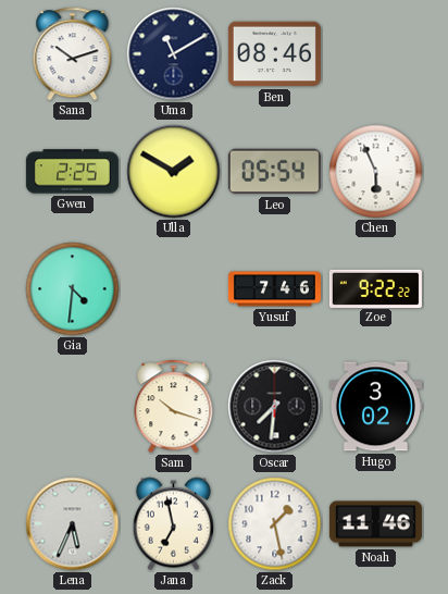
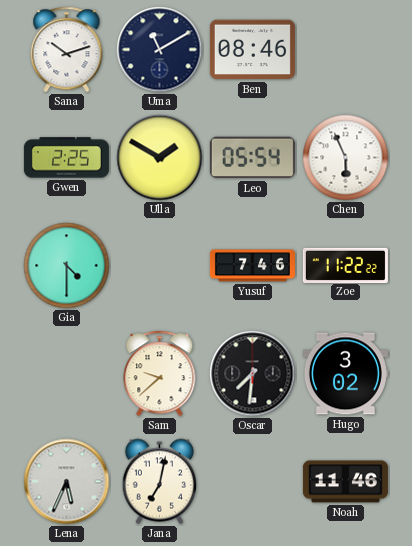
Gia: 4:31 -> 4:30
Zoe: 9:22 -> 11:22
Sam: 10:18 -> 9:38
Jana: 6:58 -> 7:02
Zack: 1:28 -> none
